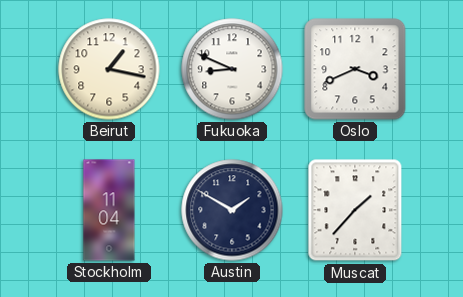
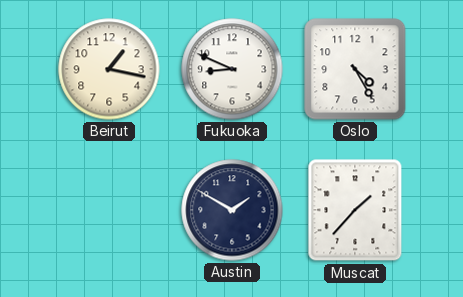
Oslo: 3:41 -> 4:25
Stockholm: 11:04 -> none
